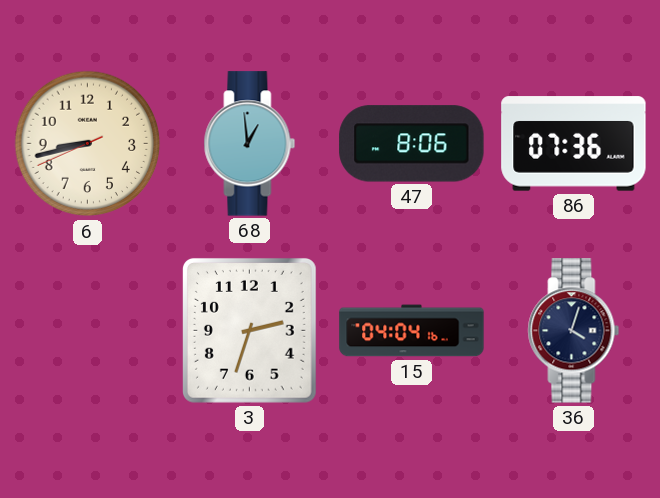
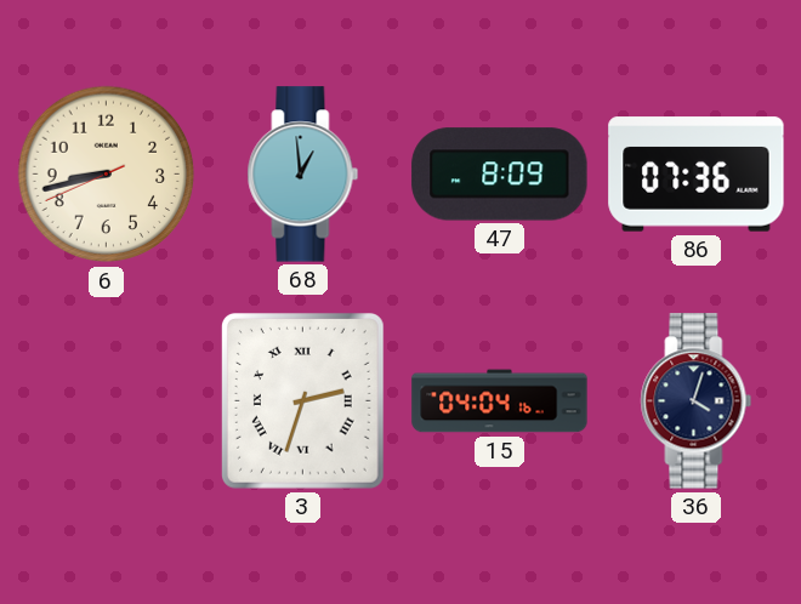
47: 8:06 -> 8:09
3 numerals: Arabic -> Roman
